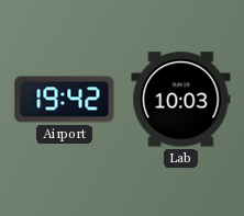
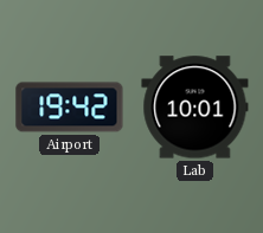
Lab: 10:03 -> 10:01
